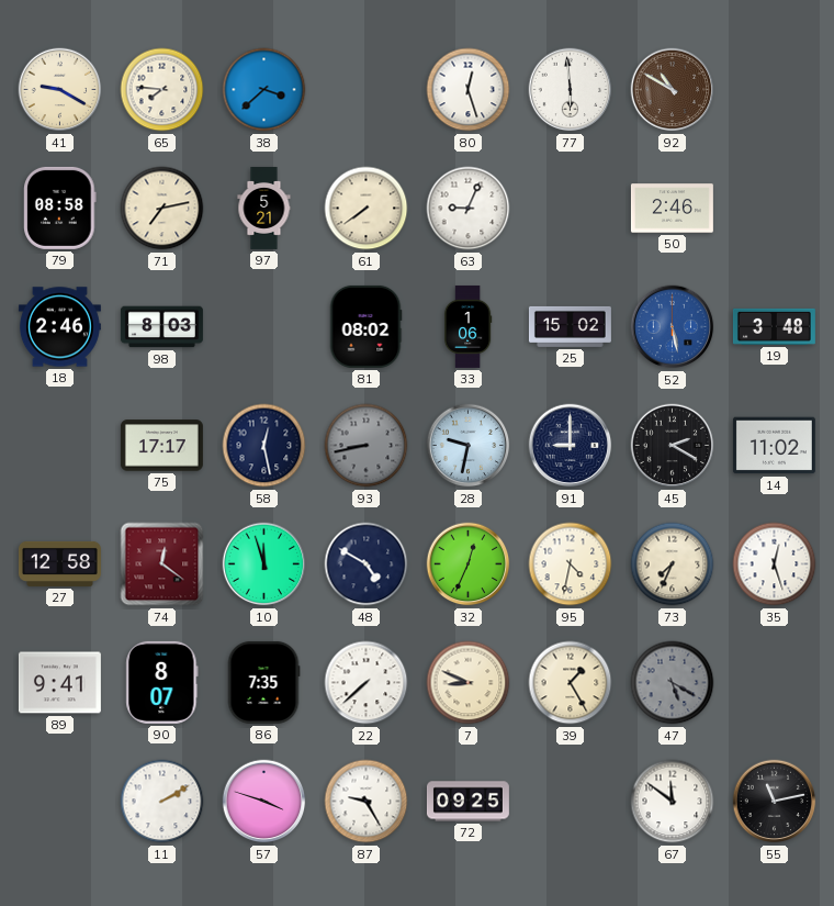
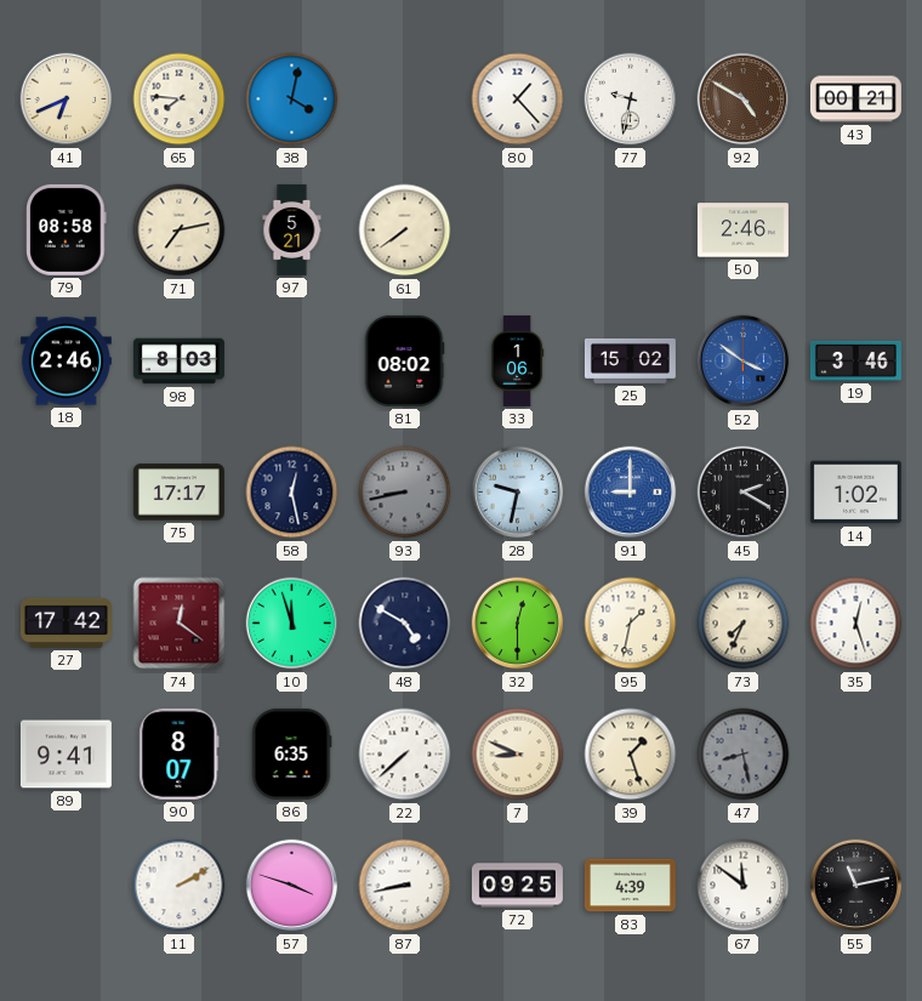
41: 9:20 -> 6:41
38: 3:38 -> 4:02
80: 12:27 -> 1:23
77: 5:59 -> 9:32
92: 10:50 -> 4:50
43: none -> 00:21
63: 9:04 -> none
52: 5:28 -> 3:51
19: 3:48 -> 3:46
91 dial: navy -> blue
14: 11:02 -> 1:02
27: 12:58 -> 17:42
32: 12:34 -> 12:30
95: 4:32 -> 1:32
86: 7:35 -> 6:35
39: 1:25 -> 1:27
47: 5:20 -> 8:28
87: 9:25 -> 8:43
83: none -> 4:39
